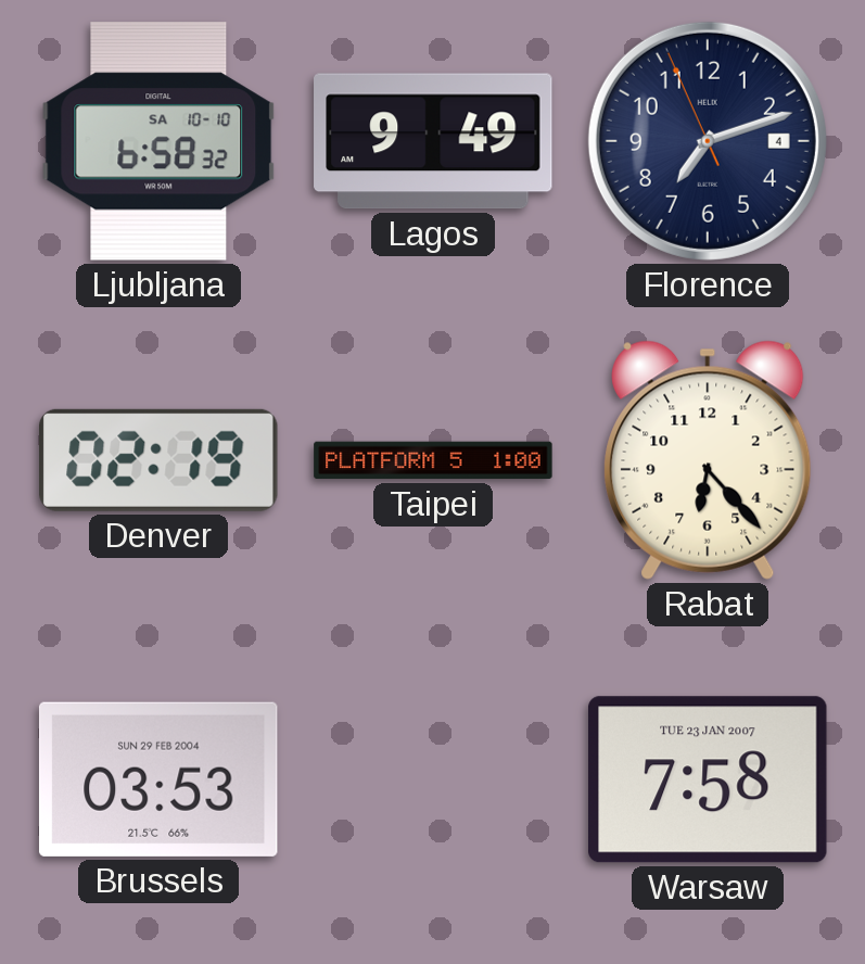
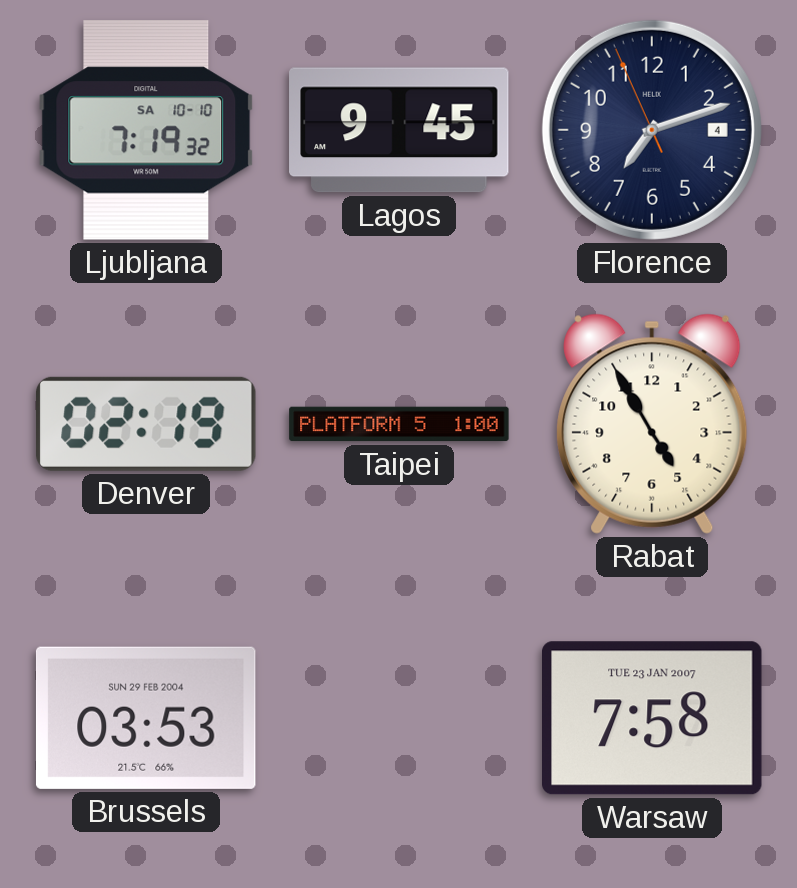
Ljubljana: 6:58 -> 7:19
Lagos: 9:49 -> 9:45
Rabat: 6:23 -> 4:55
